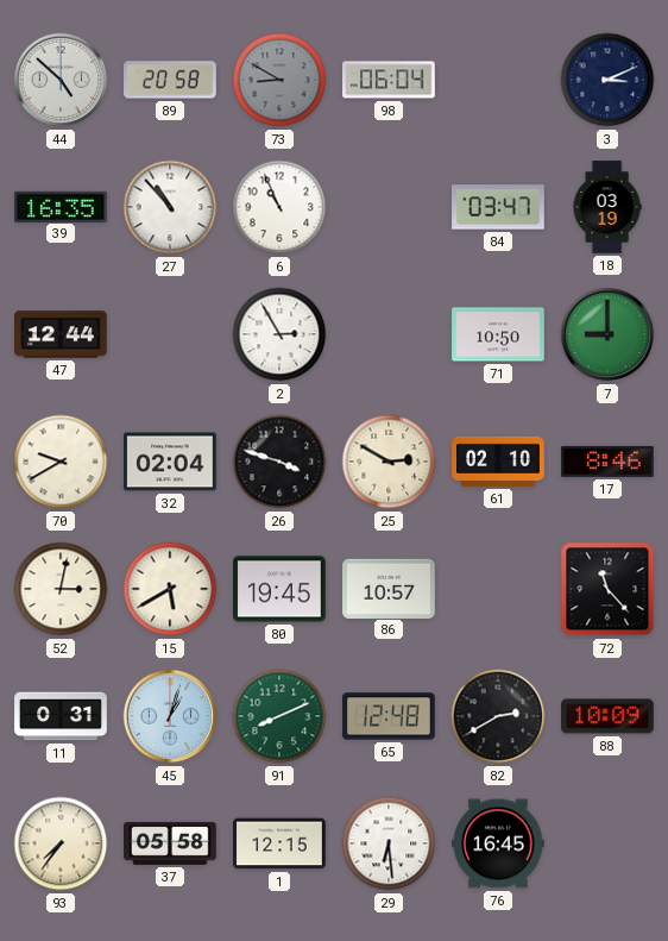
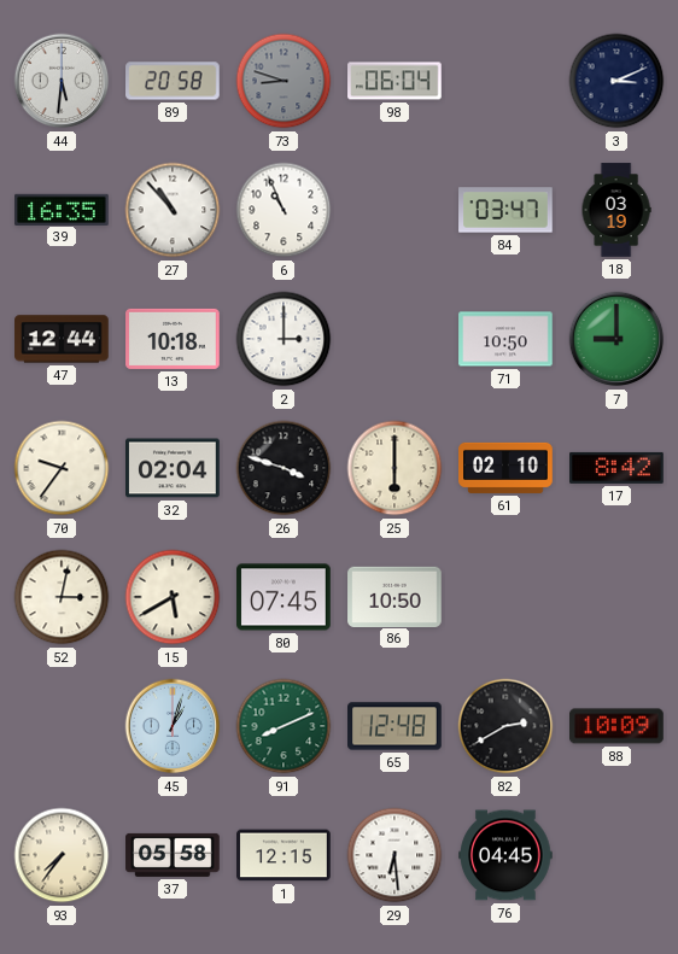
44: 4:52 -> 5:31
73: 8:50 -> 8:48
13: none -> 10:18
2: 2:55 -> 3:00
70: 9:40 -> 9:36
25: 2:50 -> 6:00
17: 8:46 -> 8:42
80: 19:45 -> 07:45
86: 10:57 -> 10:50
72: 11:23 -> none
11: 0:31 -> none
76: 16:45 -> 04:45
